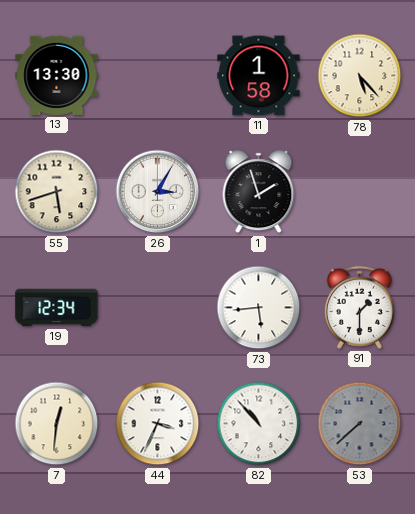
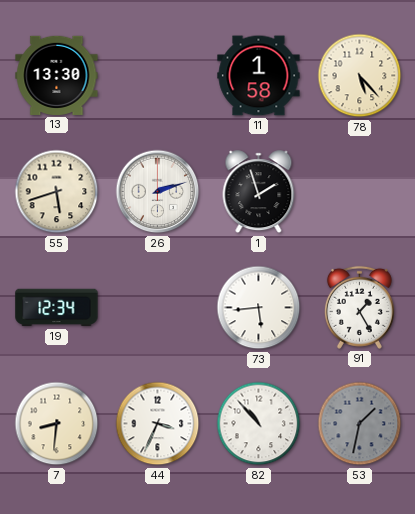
26: 3:05 -> 2:12
91: 1:30 -> 1:25
7: 12:31 -> 8:31
53: 7:38 -> 1:32
